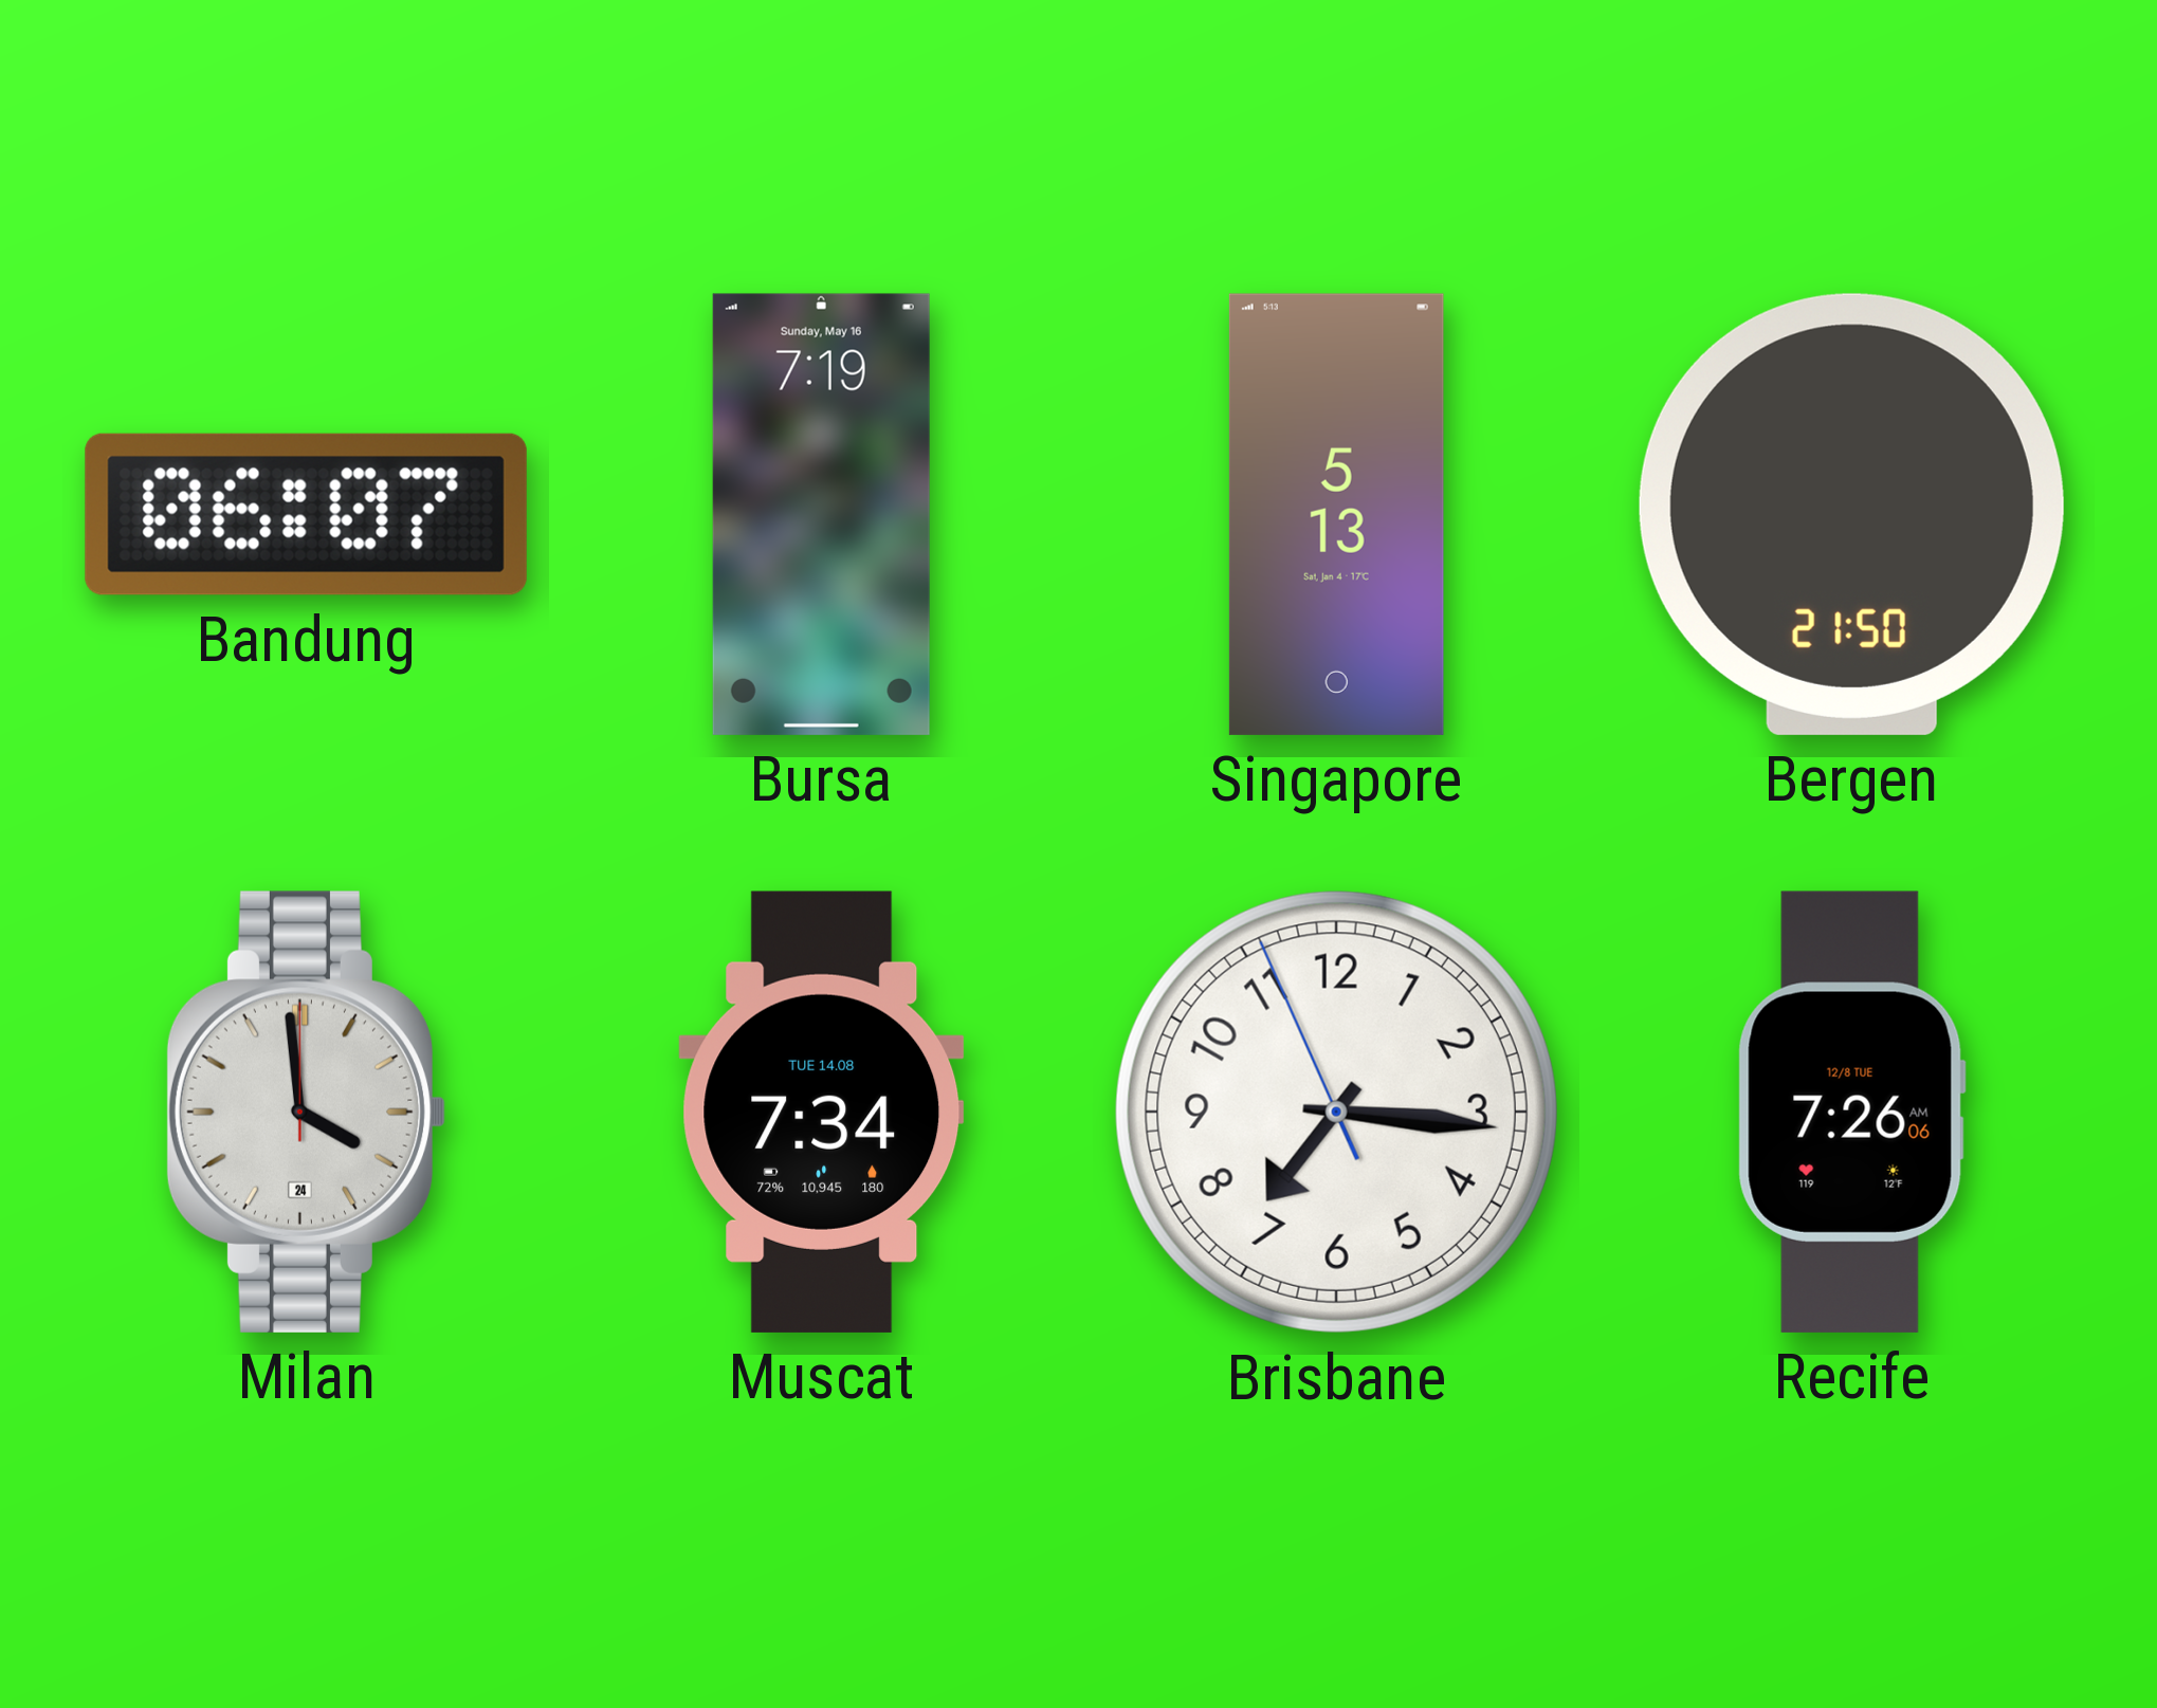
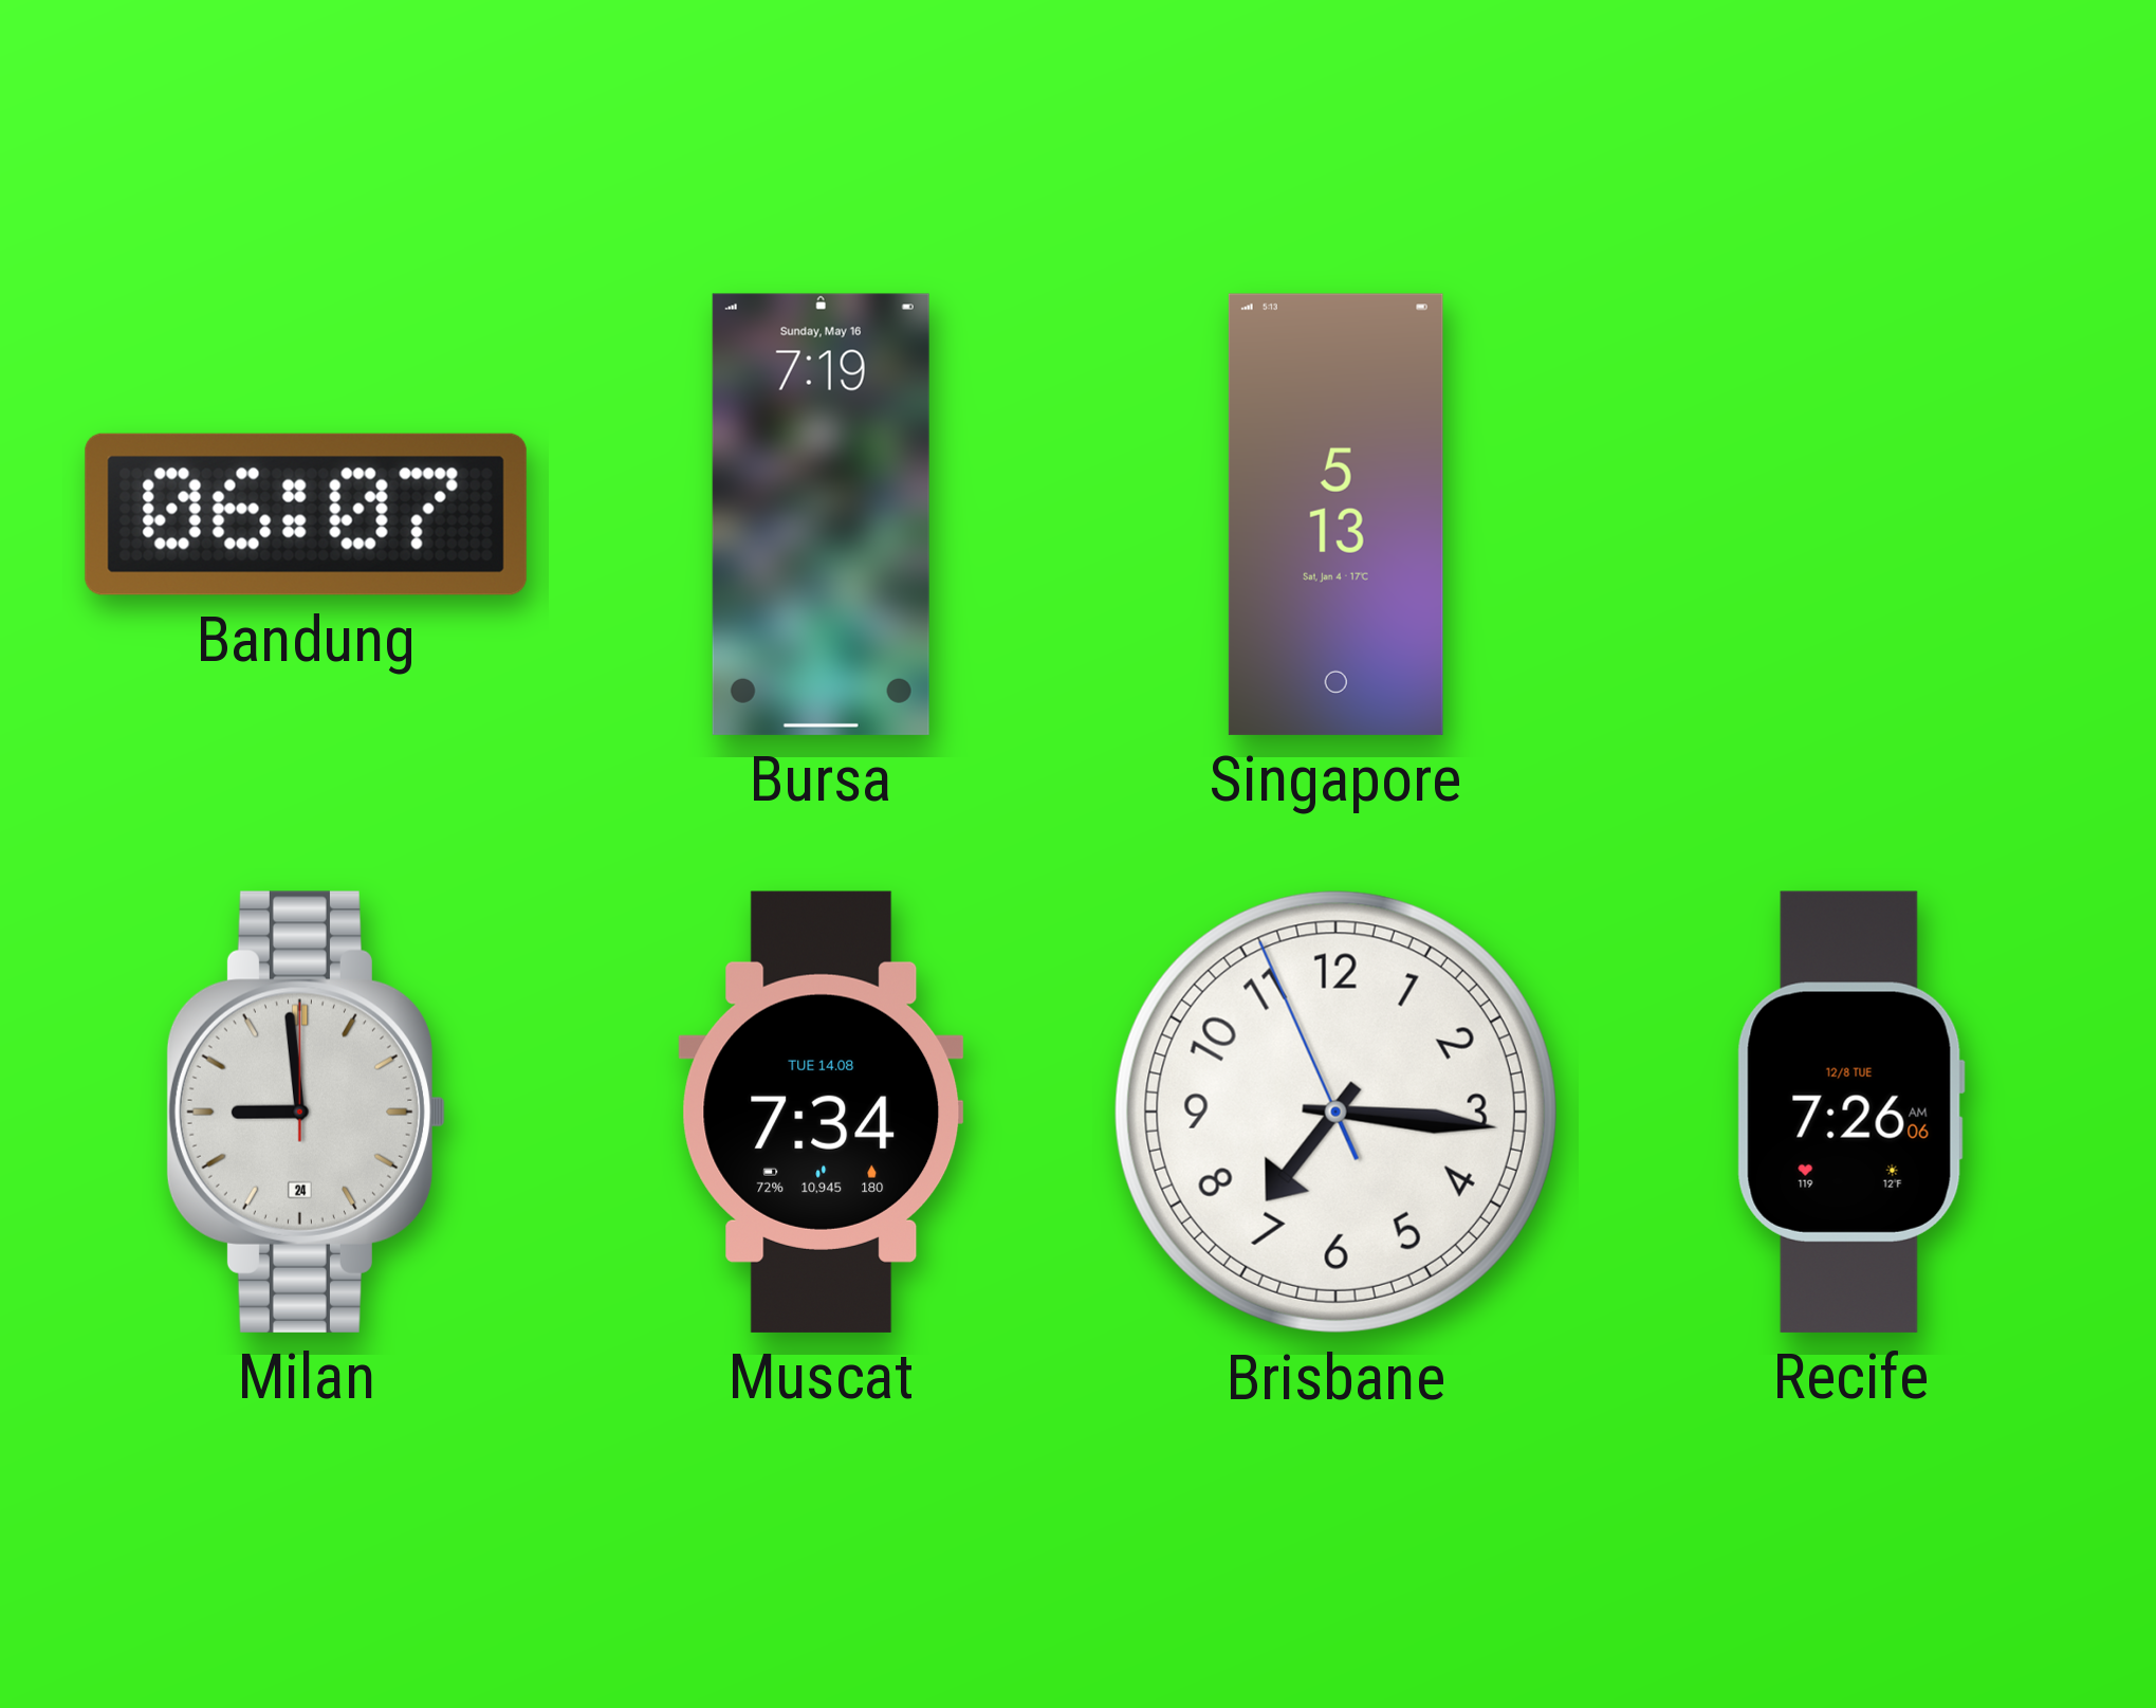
Bergen: 21:50 -> none
Milan: 3:59 -> 8:59
